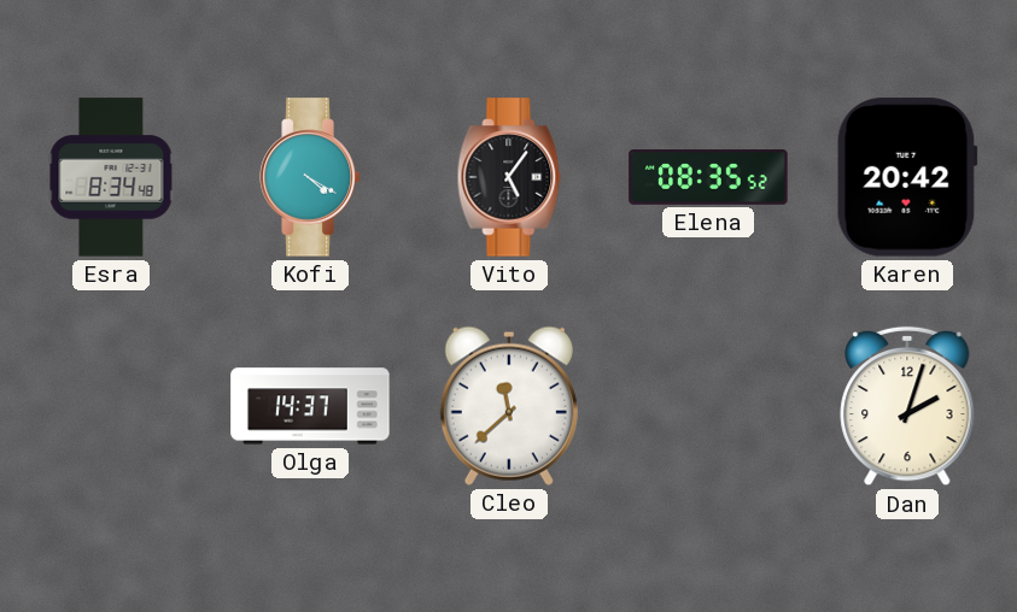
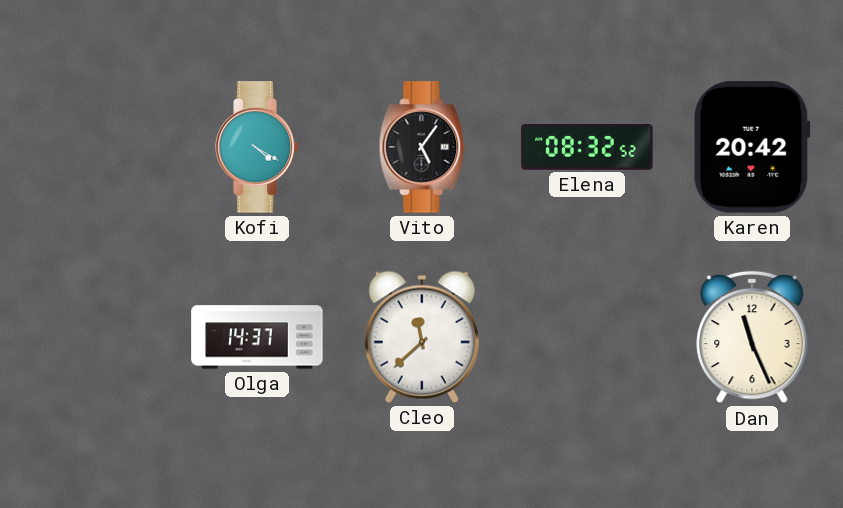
Esra: 8:34 -> none
Elena: 08:35 -> 08:32
Dan: 2:03 -> 11:26
